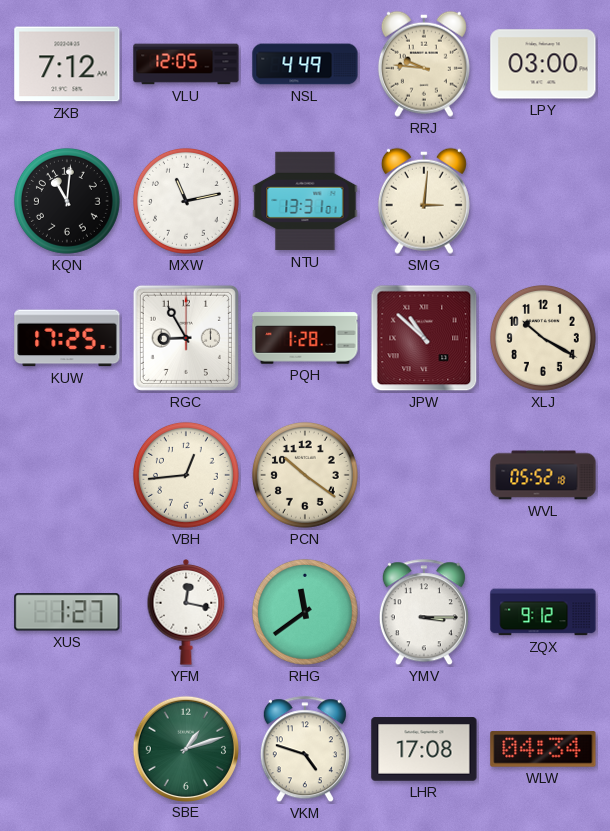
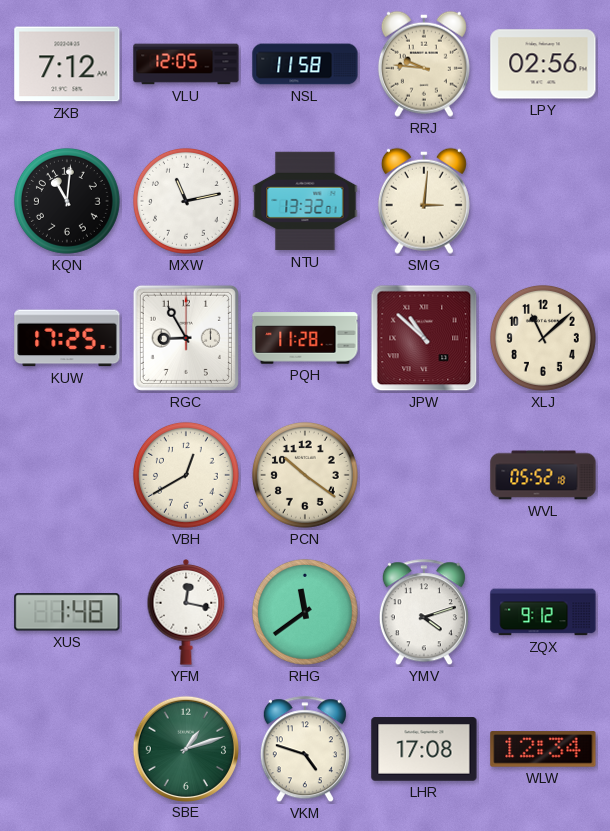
NSL: 4:49 -> 11:58
LPY: 03:00 -> 02:56
NTU: 13:31 -> 13:32
PQH: 1:28 -> 11:28
XLJ: 10:20 -> 11:08
VBH: 12:44 -> 12:40
XUS: 1:27 -> 1:48
YMV: 3:15 -> 4:12
WLW: 04:34 -> 12:34
